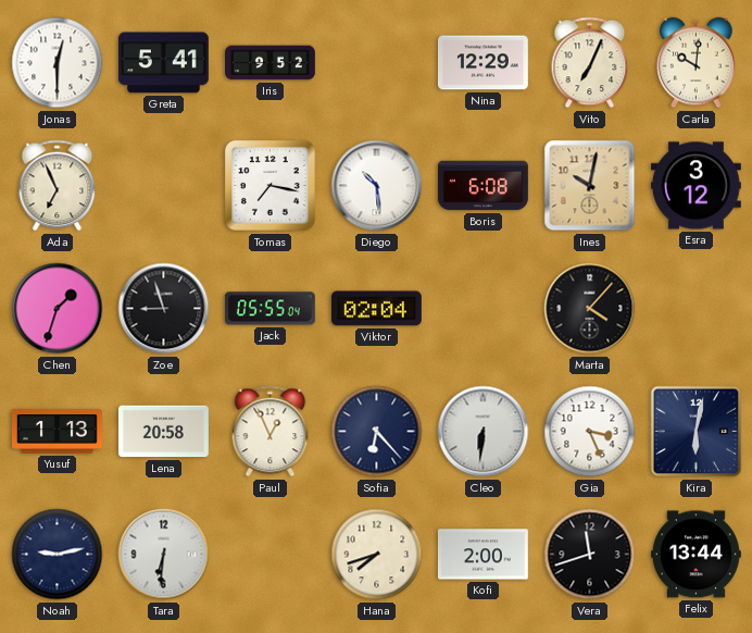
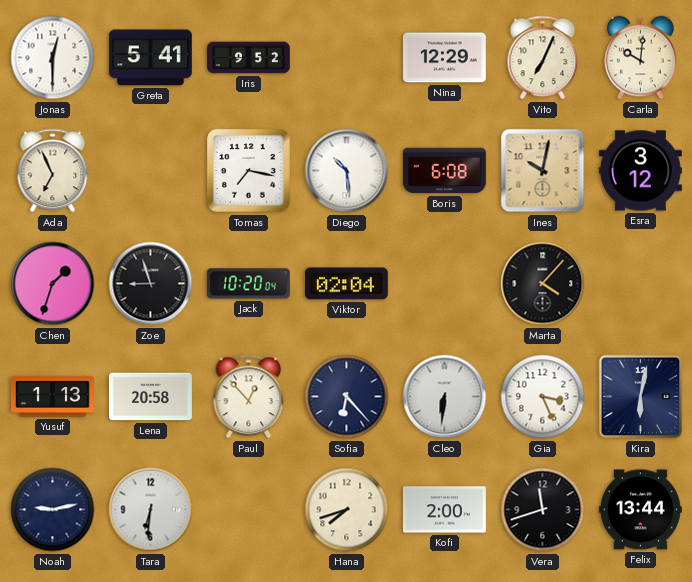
Jack: 05:55 -> 10:20
Paul: 12:56 -> 12:53
